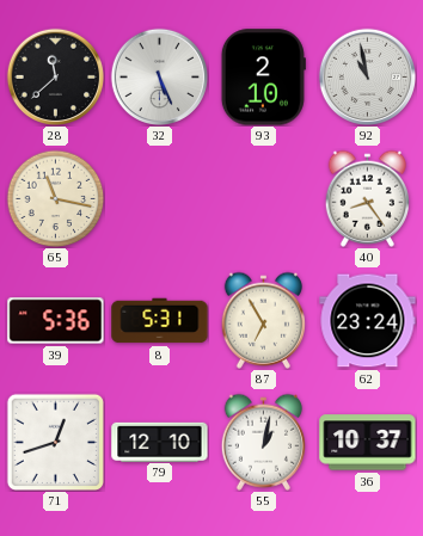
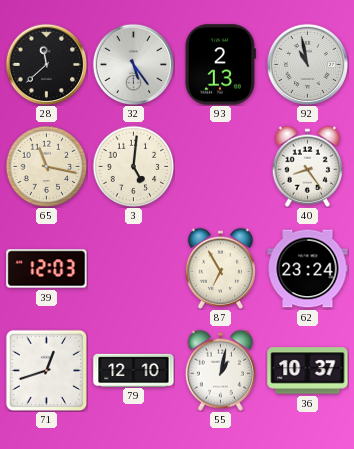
32: 5:26 -> 5:24
93: 2:10 -> 2:13
3: none -> 5:01
39: 5:36 -> 12:03
8: 5:31 -> none
